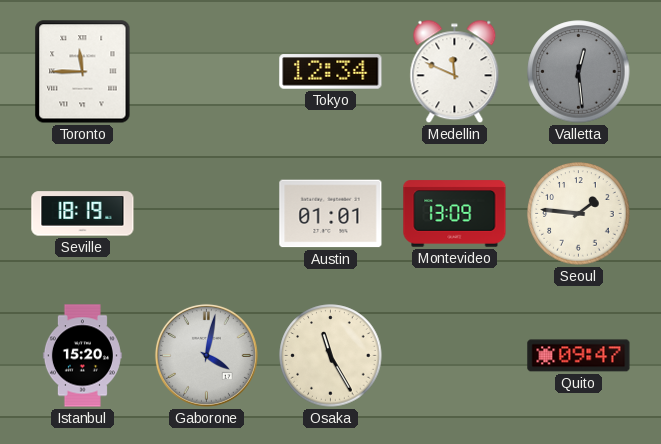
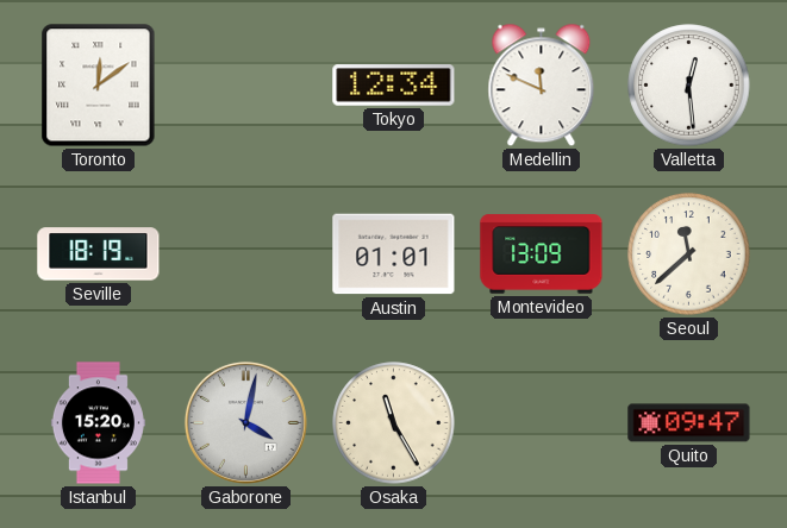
Toronto: 11:45 -> 12:09
Valletta dial: grey -> white
Seoul: 1:46 -> 11:38
